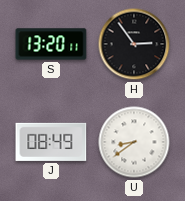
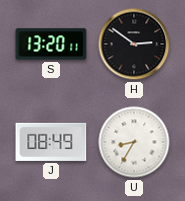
H: 2:54 -> 2:51
U: 8:39 -> 8:35
